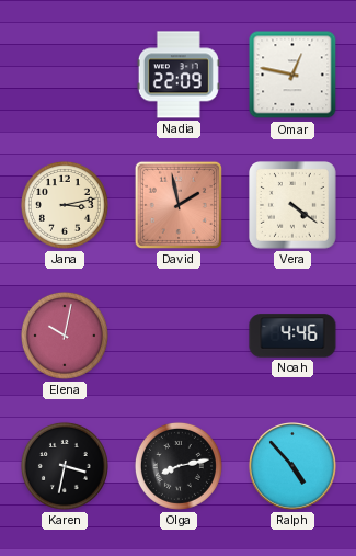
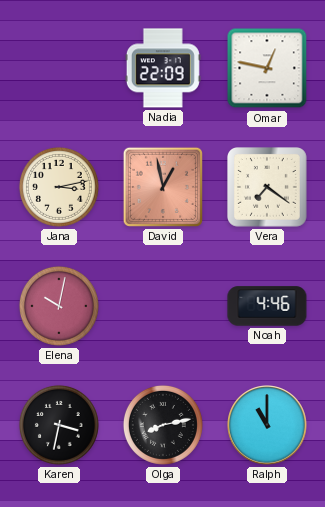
David: 1:58 -> 12:58
Vera: 4:21 -> 7:21
Ralph: 4:53 -> 11:00
